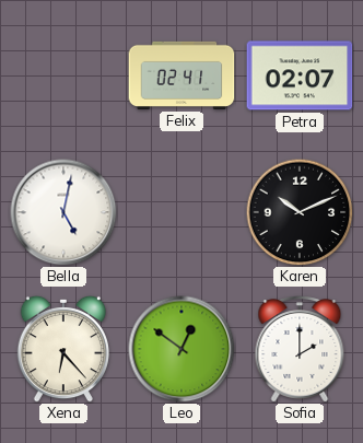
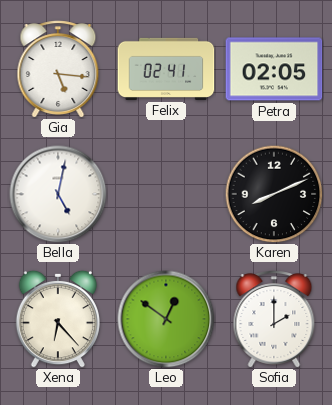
Gia: none -> 5:16
Petra: 02:07 -> 02:05
Karen: 10:11 -> 8:11
